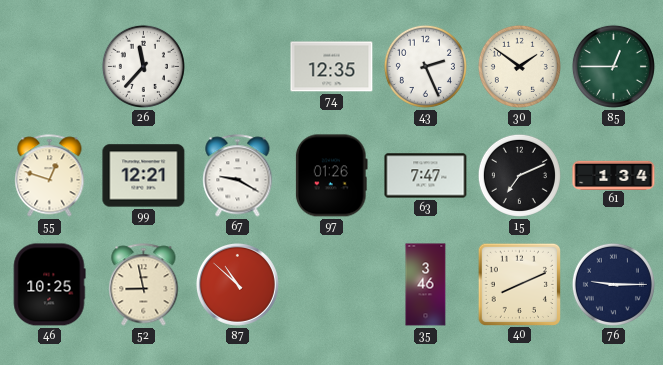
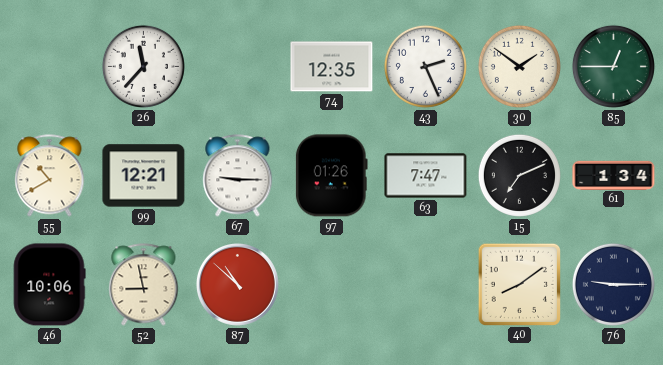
55: 12:48 -> 10:40
67: 9:20 -> 9:15
46: 10:25 -> 10:06
35: 3:46 -> none
40: 8:11 -> 8:09
